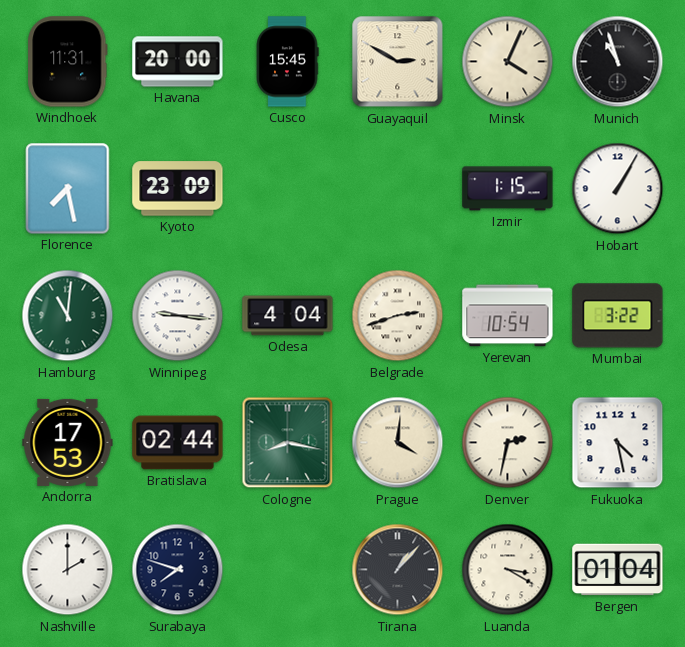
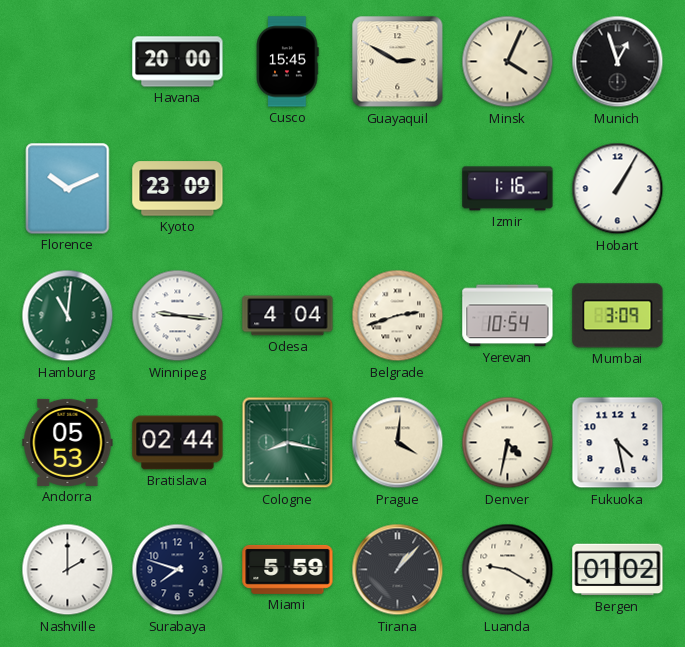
Windhoek: 11:31 -> none
Munich: 10:57 -> 12:57
Florence: 7:28 -> 10:11
Izmir: 1:15 -> 1:16
Mumbai: 3:22 -> 3:09
Andorra: 17:53 -> 05:53
Denver: 2:32 -> 4:32
Miami: none -> 5:59
Luanda: 3:20 -> 9:20
Bergen: 01:04 -> 01:02
